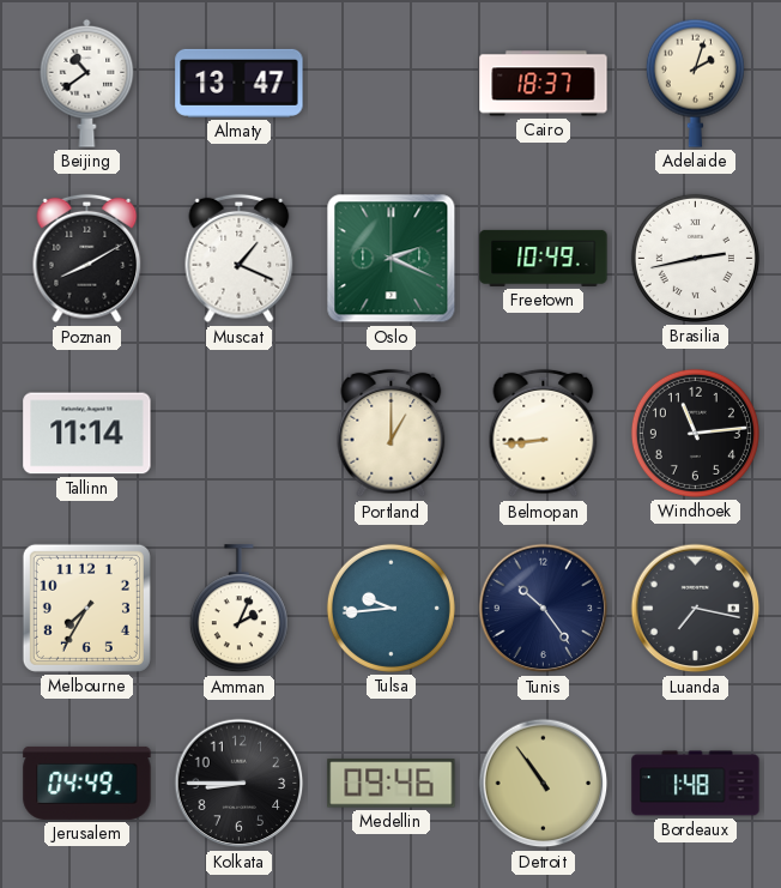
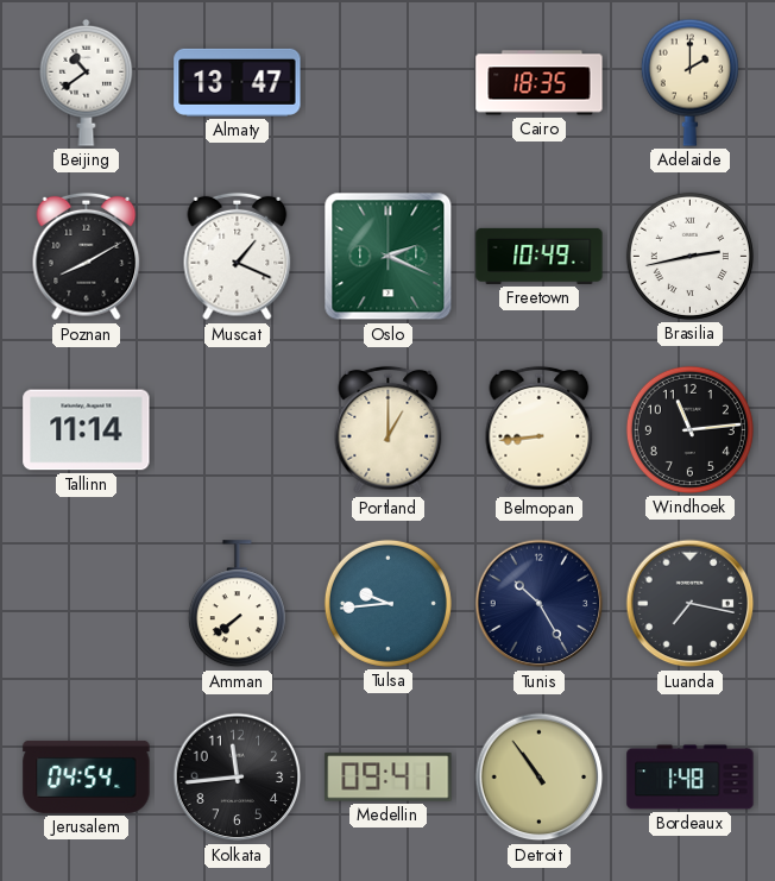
Cairo: 18:37 -> 18:35
Adelaide: 2:03 -> 2:00
Melbourne: 7:35 -> none
Amman: 2:04 -> 7:39
Tunis: 10:24 -> 10:25
Jerusalem: 04:49 -> 04:54
Kolkata: 8:45 -> 11:44
Medellin: 09:46 -> 09:41
